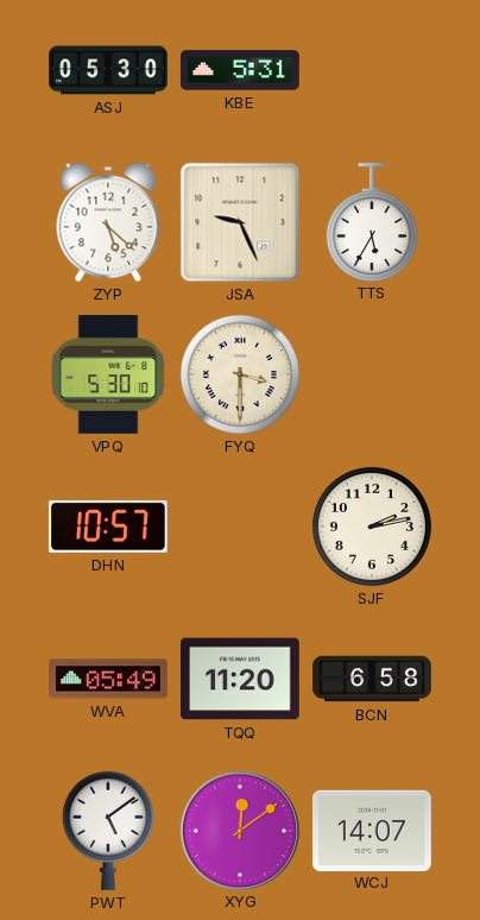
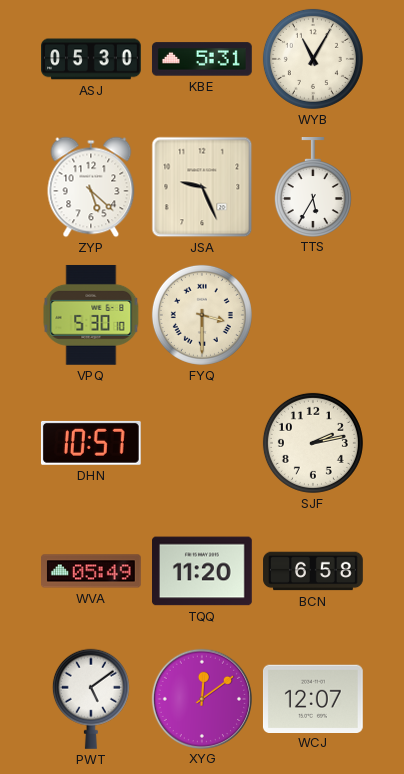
WYB: none -> 11:05
WCJ: 14:07 -> 12:07
